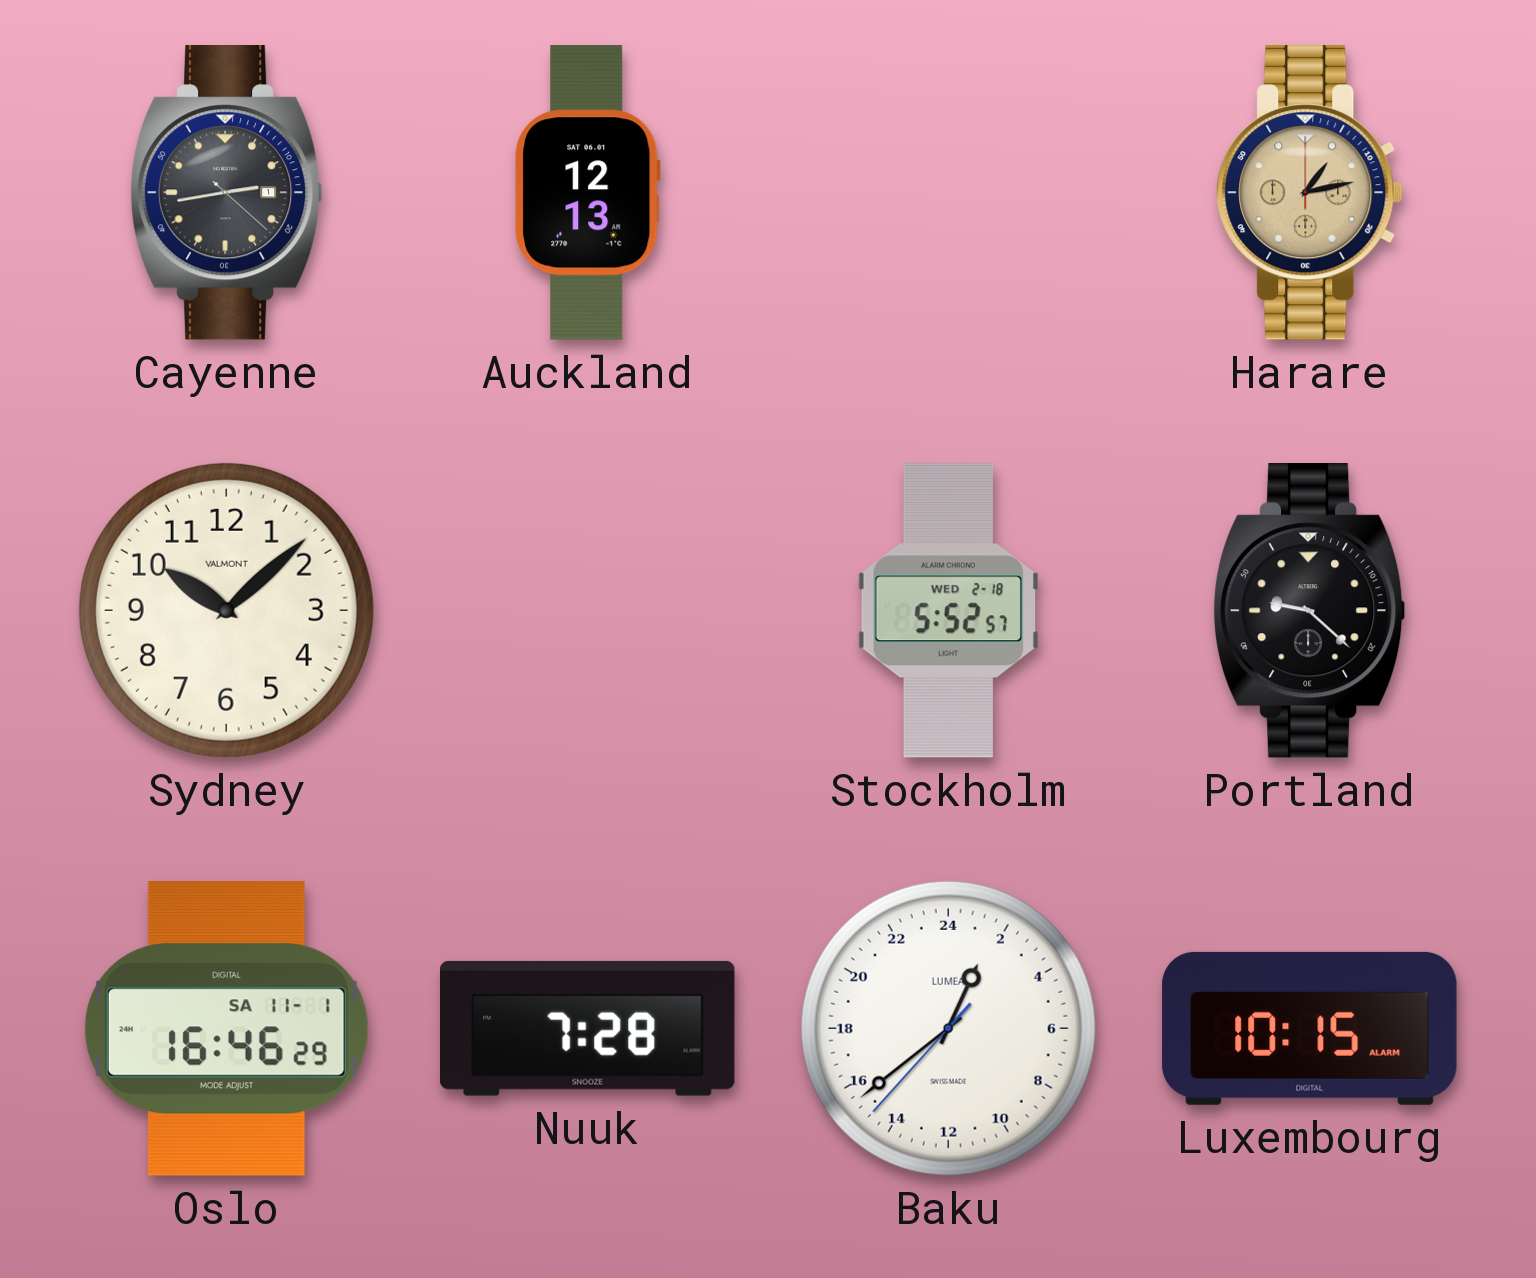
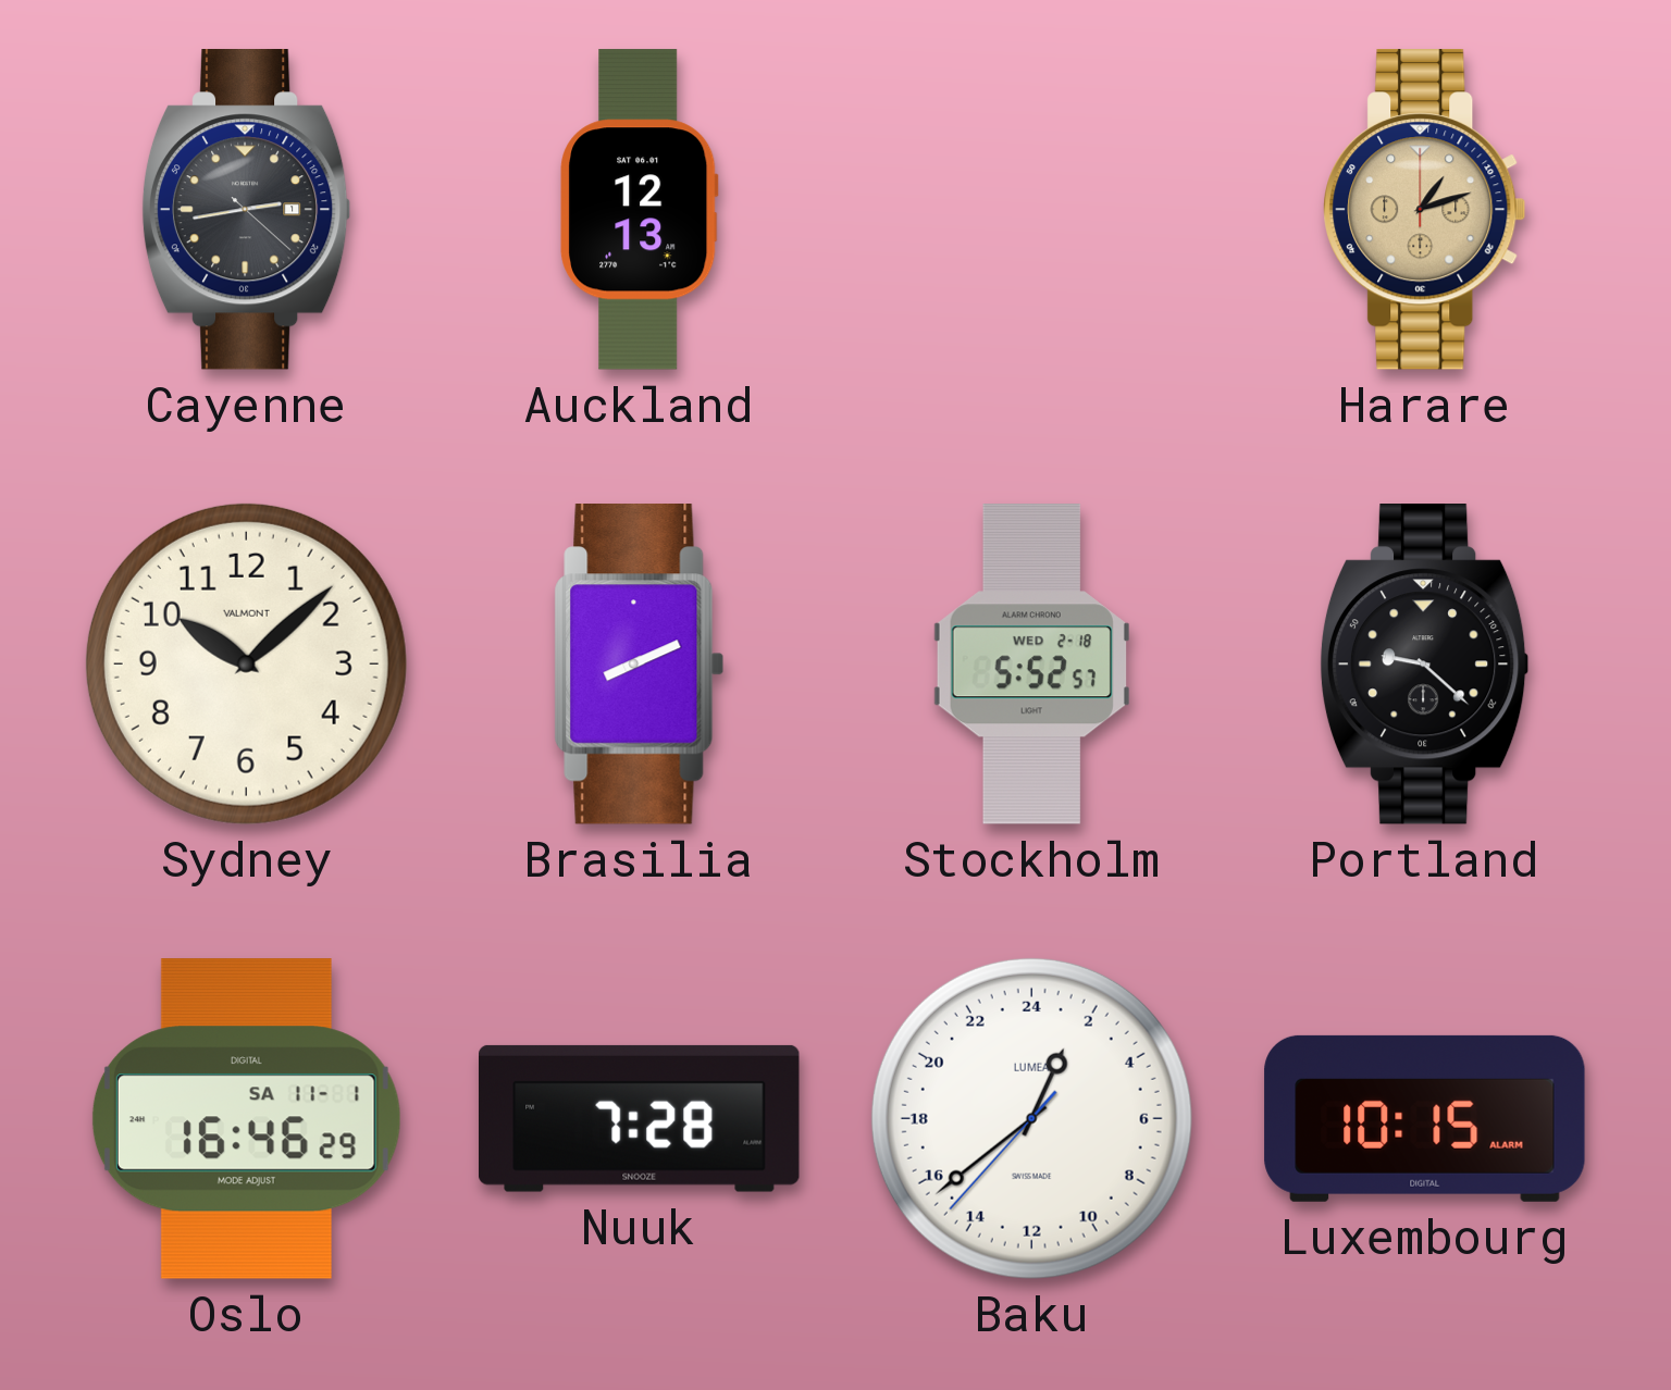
Harare: 1:13 -> 1:12
Brasilia: none -> 8:11
